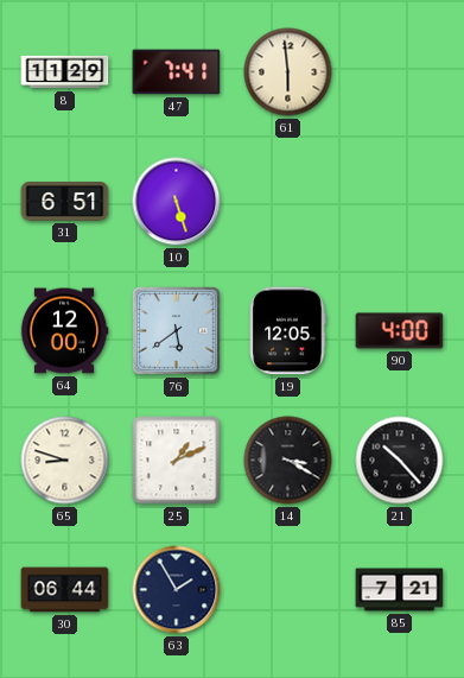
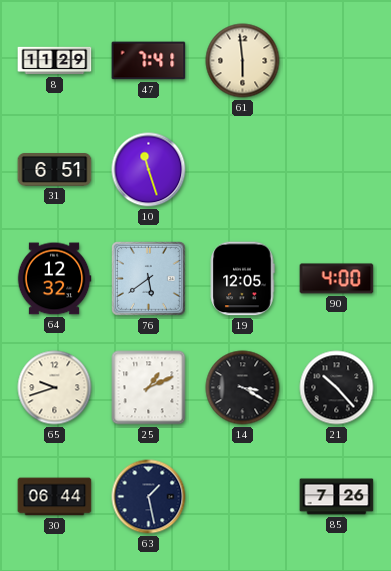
10: 5:27 -> 11:27
64: 12:00 -> 12:32
65: 8:48 -> 9:42
63: 1:55 -> 1:28
85: 7:21 -> 7:26
